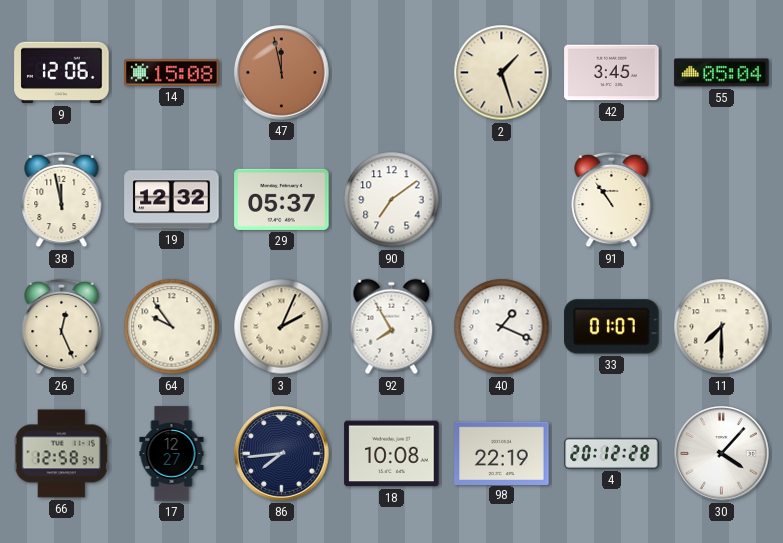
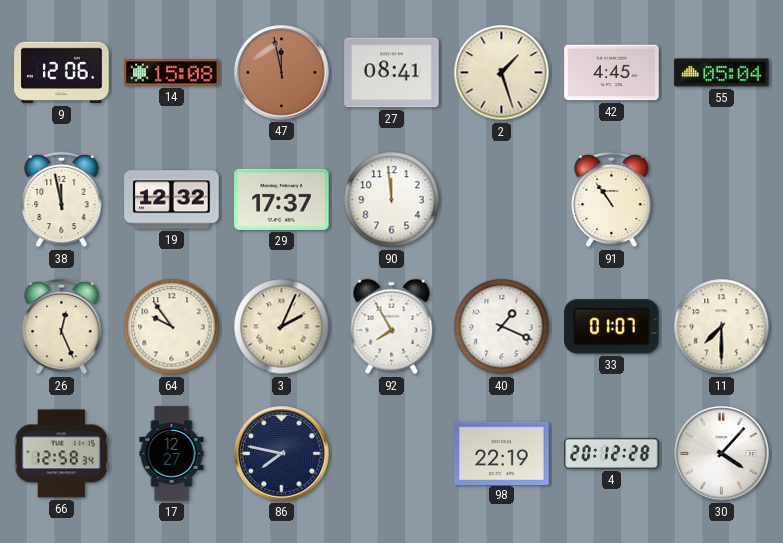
27: none -> 08:41
42: 3:45 -> 4:45
29: 05:37 -> 17:37
90: 7:09 -> 11:59
86: 7:44 -> 7:47
18: 10:08 -> none
